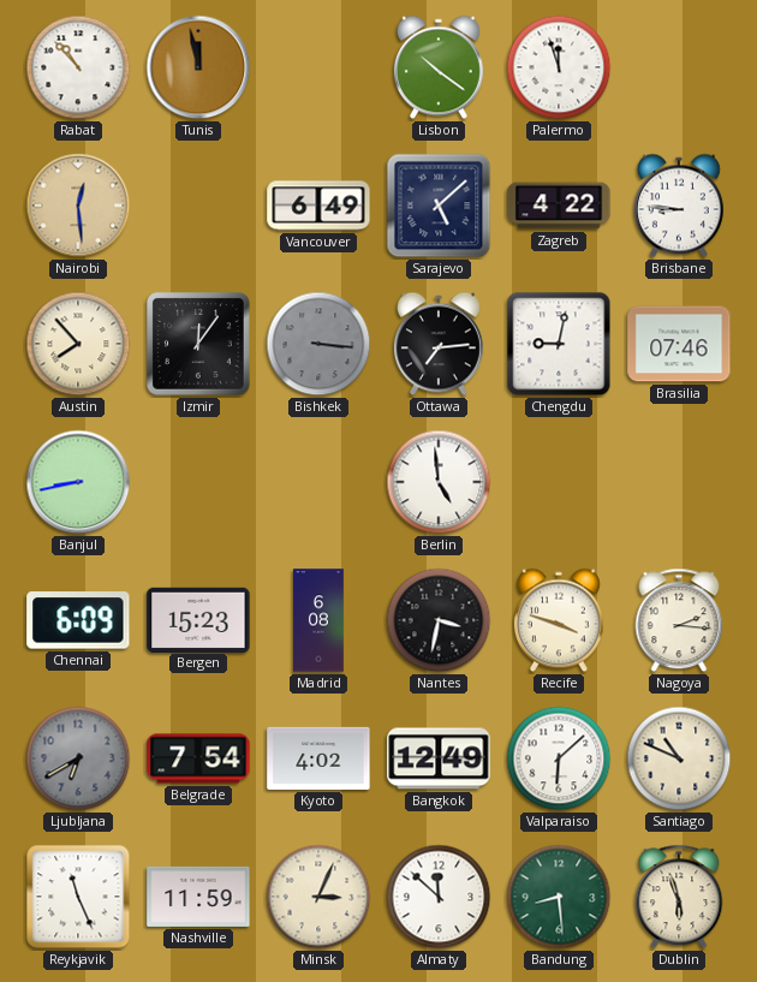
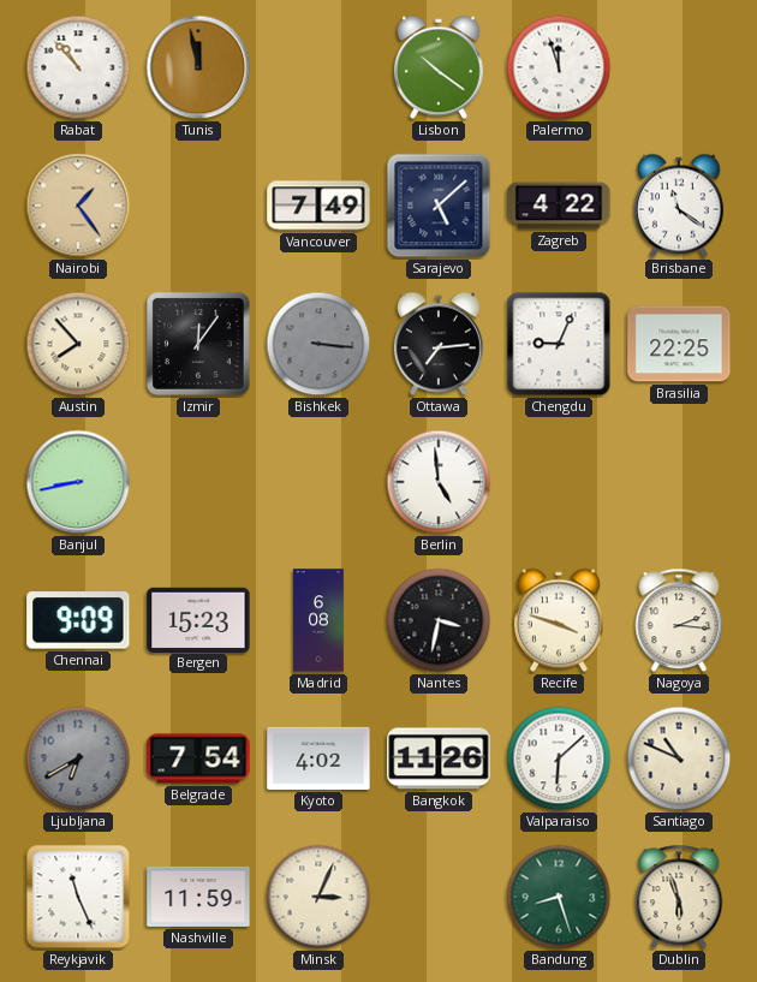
Nairobi: 12:29 -> 1:24
Vancouver: 6:49 -> 7:49
Brisbane: 8:46 -> 11:21
Chengdu: 9:02 -> 9:04
Brasilia: 07:46 -> 22:25
Chennai: 6:09 -> 9:09
Bangkok: 12:49 -> 11:26
Almaty: 11:52 -> none
Bandung: 8:29 -> 8:27
